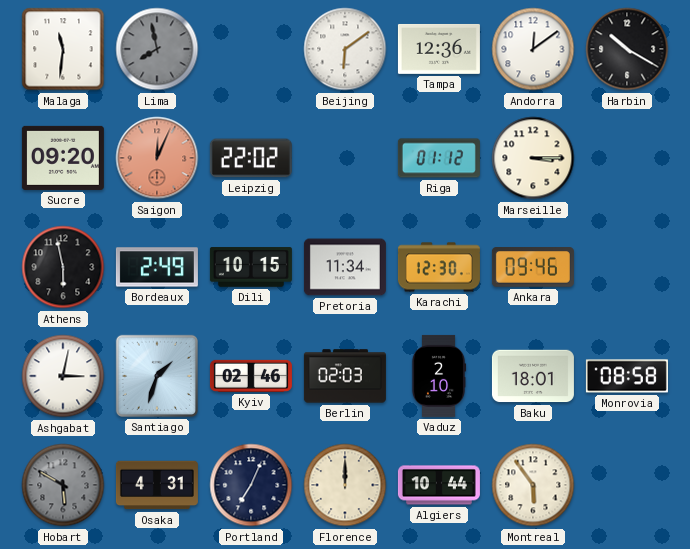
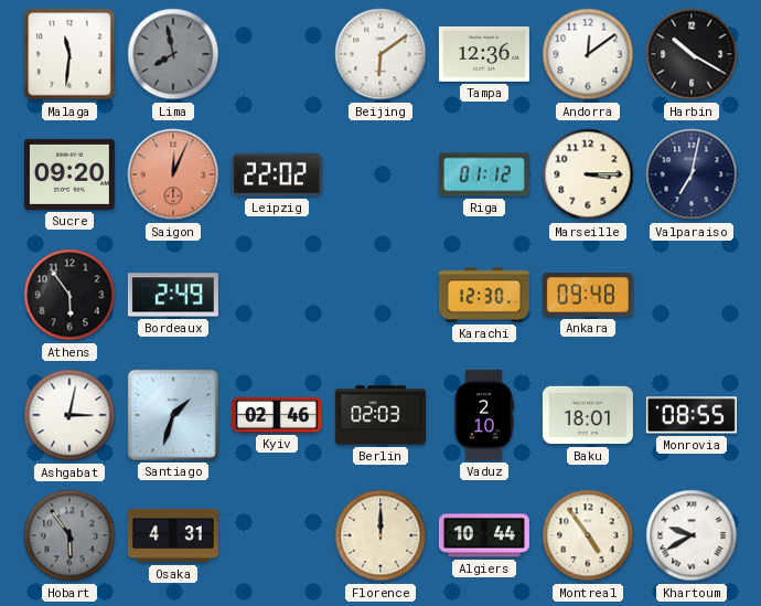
Valparaiso: none -> 7:02
Athens: 5:58 -> 5:54
Dili: 10:15 -> none
Pretoria: 11:34 -> none
Ankara: 09:46 -> 09:48
Monrovia: 08:58 -> 08:55
Hobart: 5:50 -> 5:54
Portland: 7:04 -> none
Montreal: 5:54 -> 4:54
Khartoum: none -> 9:40
